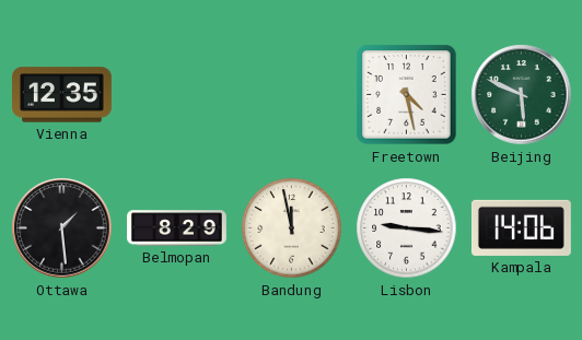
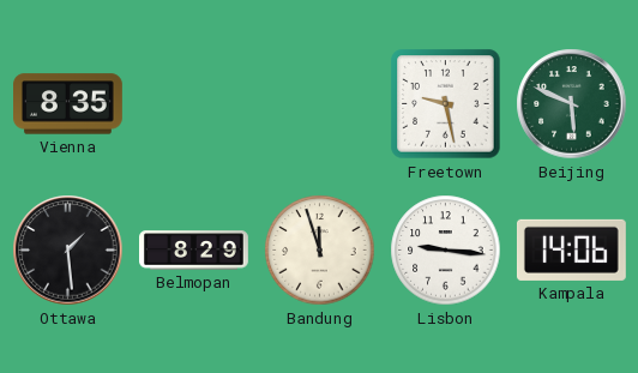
Vienna: 12:35 -> 8:35
Freetown: 4:28 -> 9:28
Bandung: 11:58 -> 11:57
